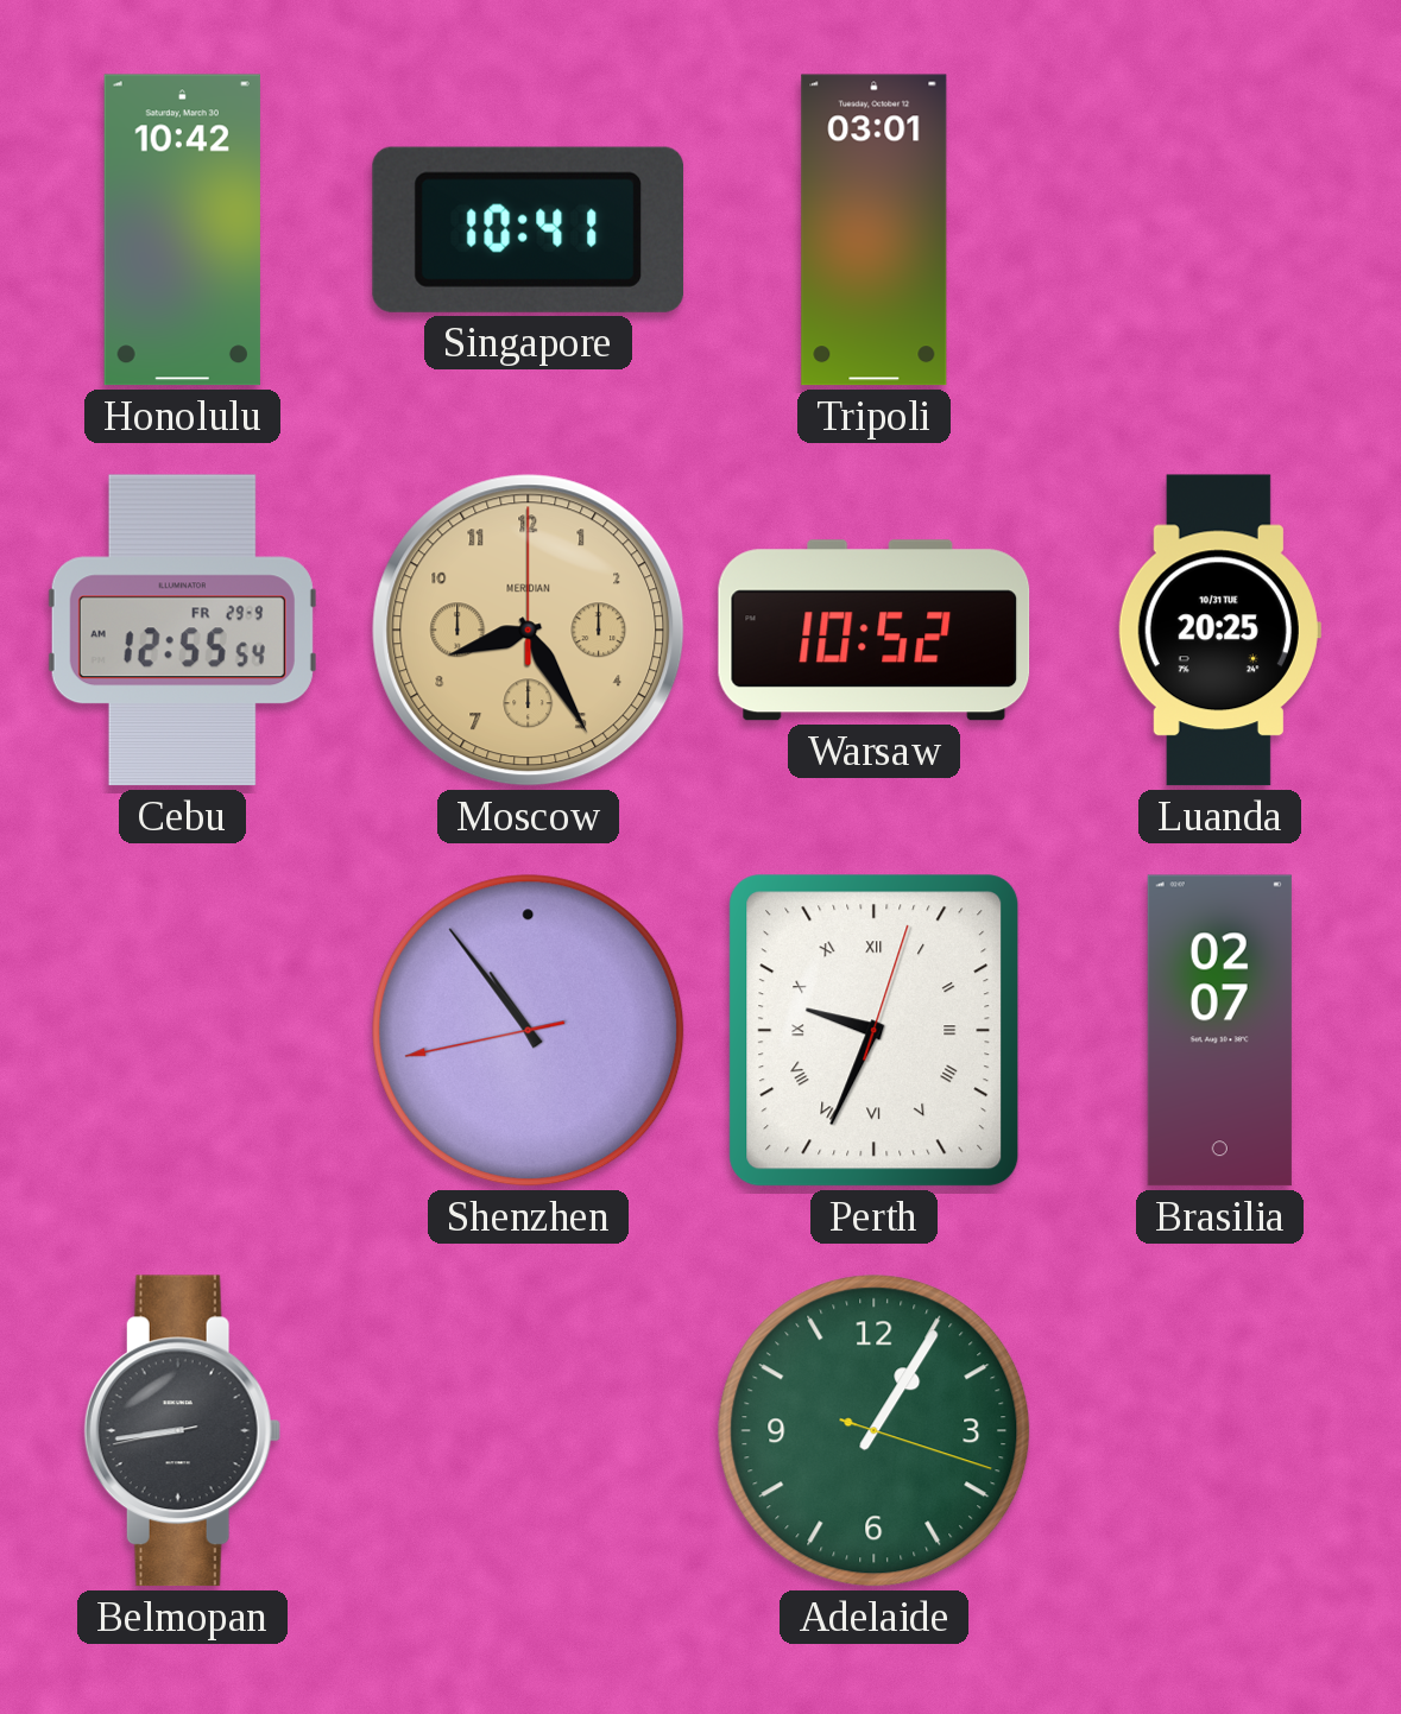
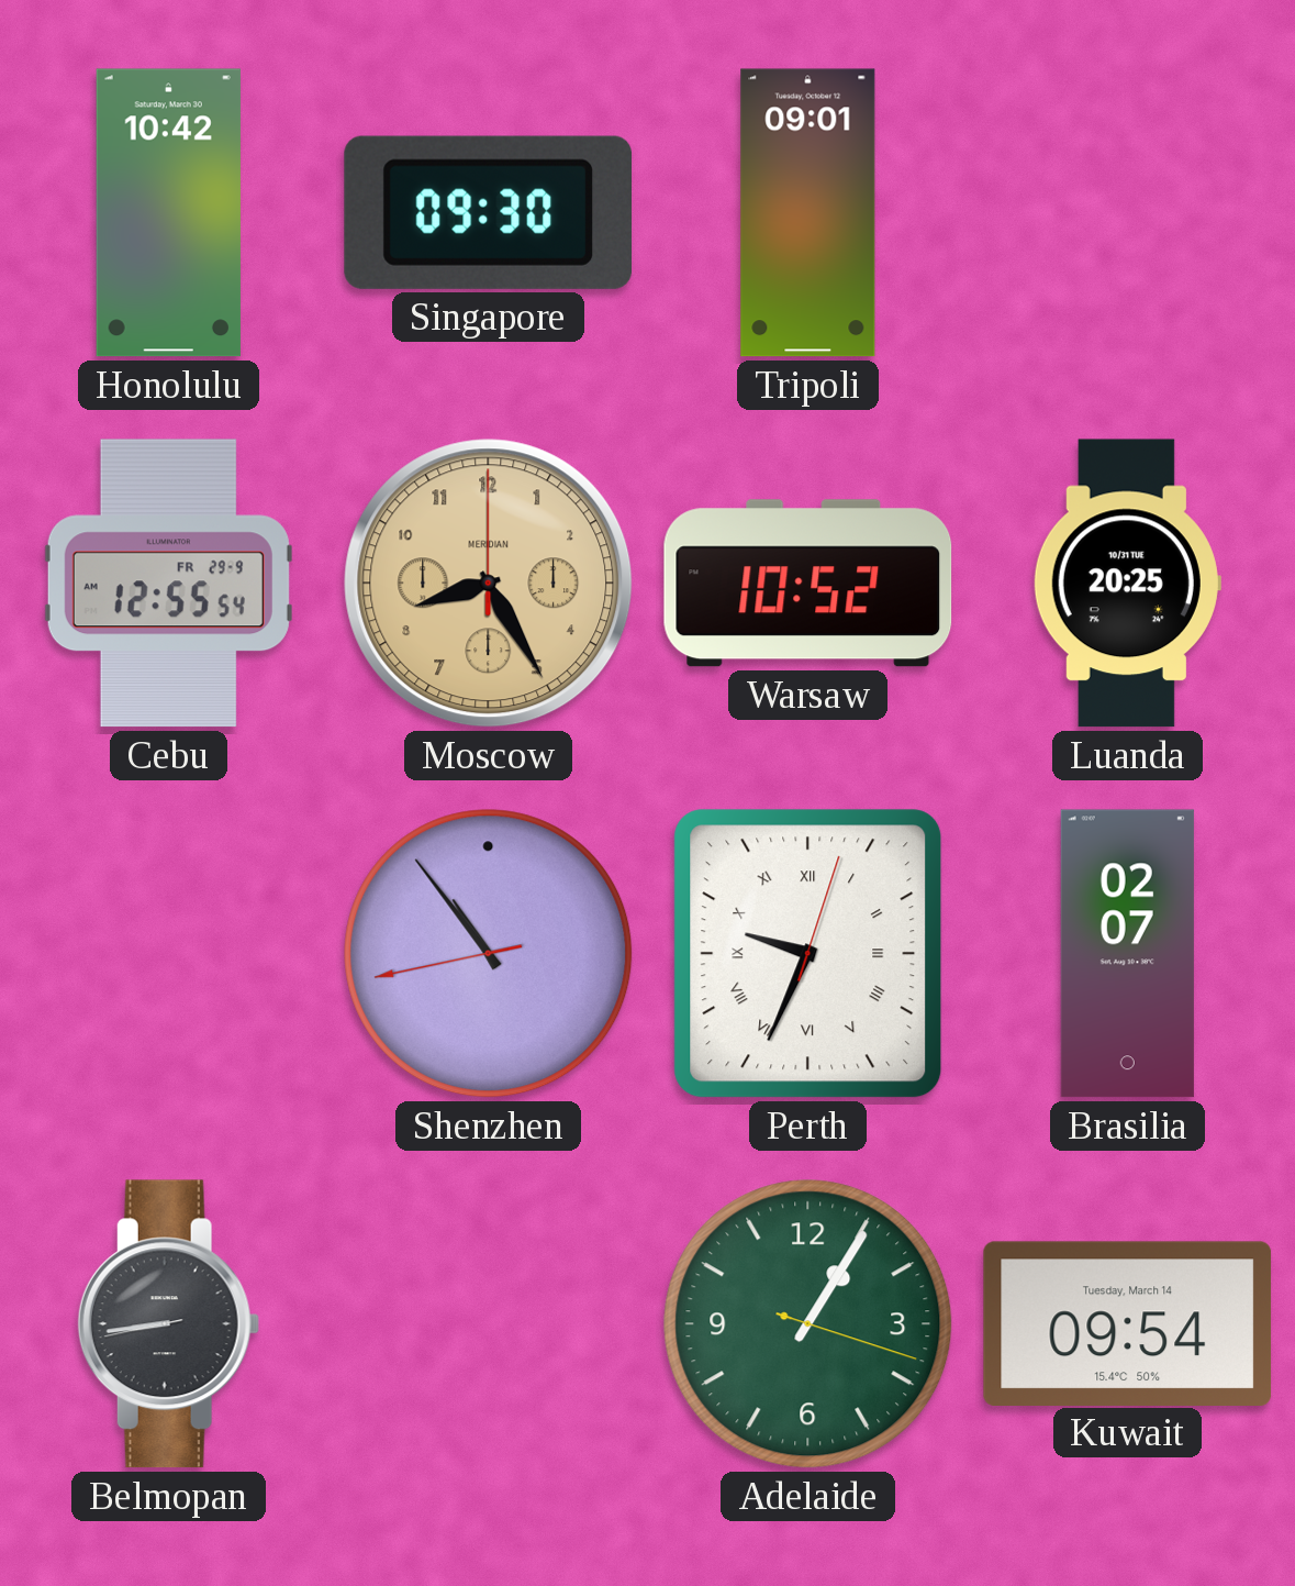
Singapore: 10:41 -> 09:30
Tripoli: 03:01 -> 09:01
Kuwait: none -> 09:54
